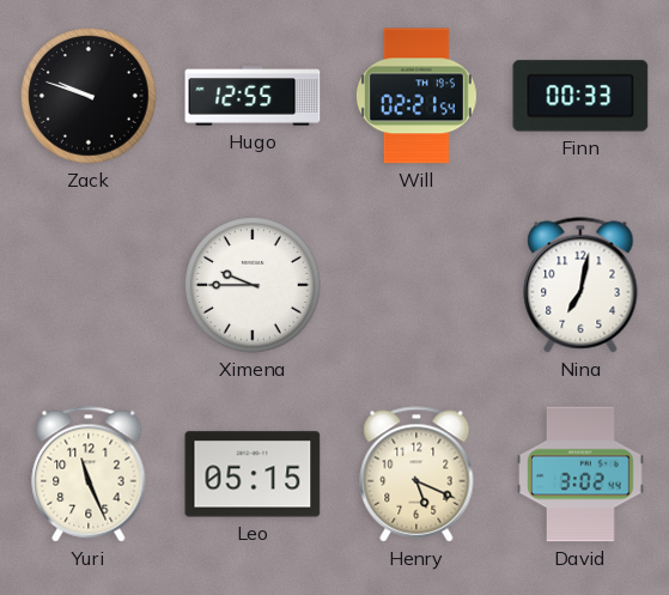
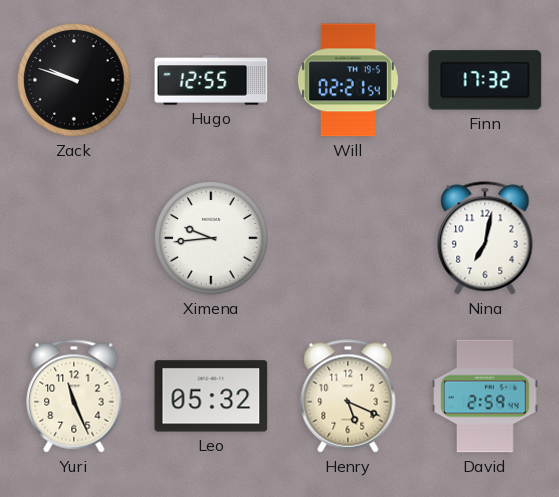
Finn: 00:33 -> 17:32
Ximena: 9:45 -> 9:44
Leo: 05:15 -> 05:32
David: 3:02 -> 2:59
